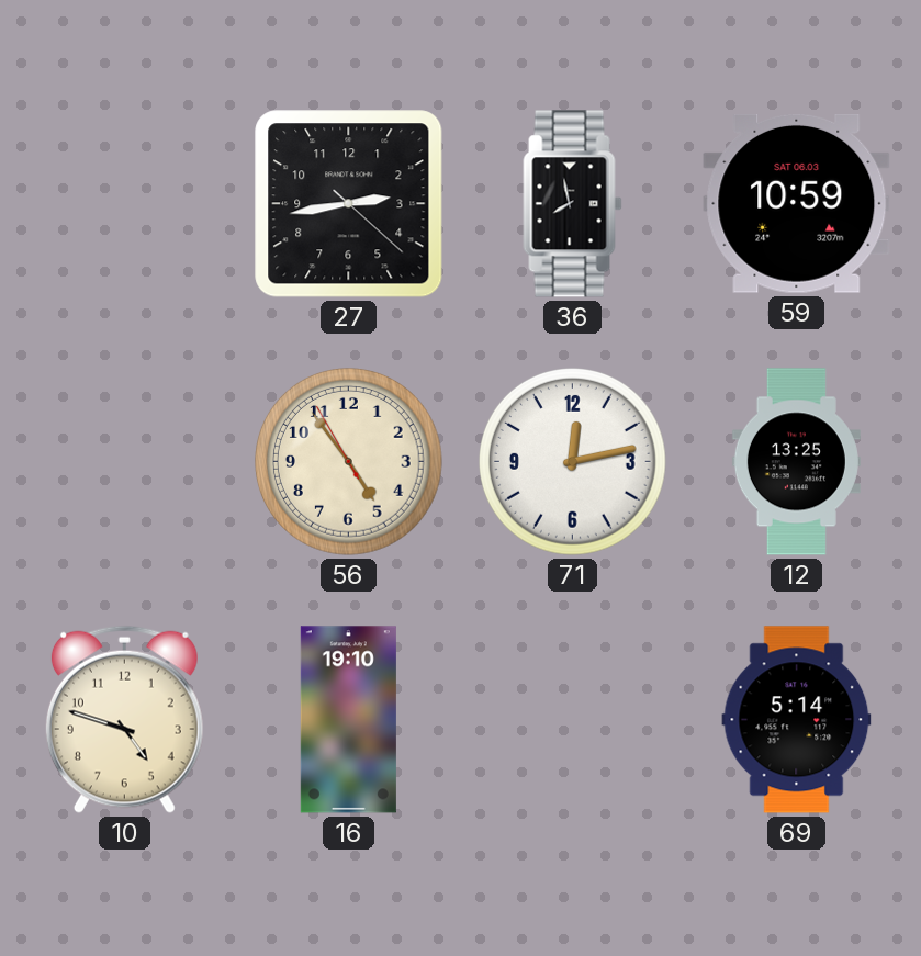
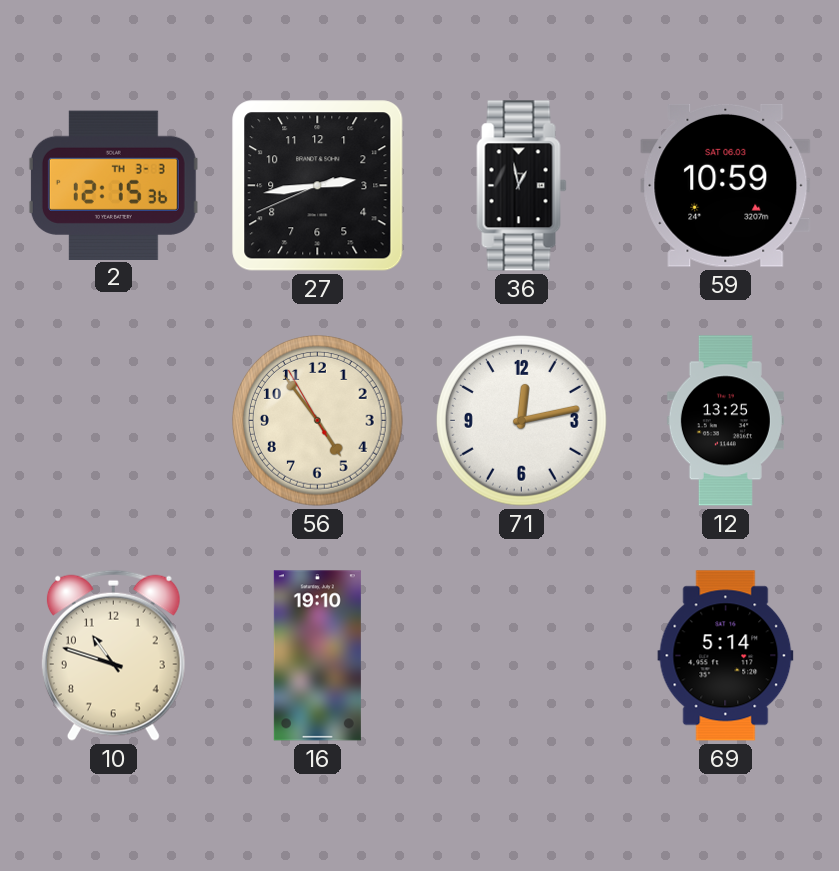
2: none -> 12:15
27: 2:43:22 -> 2:43:41
36: 7:58 -> 12:58
10: 4:48 -> 10:48
